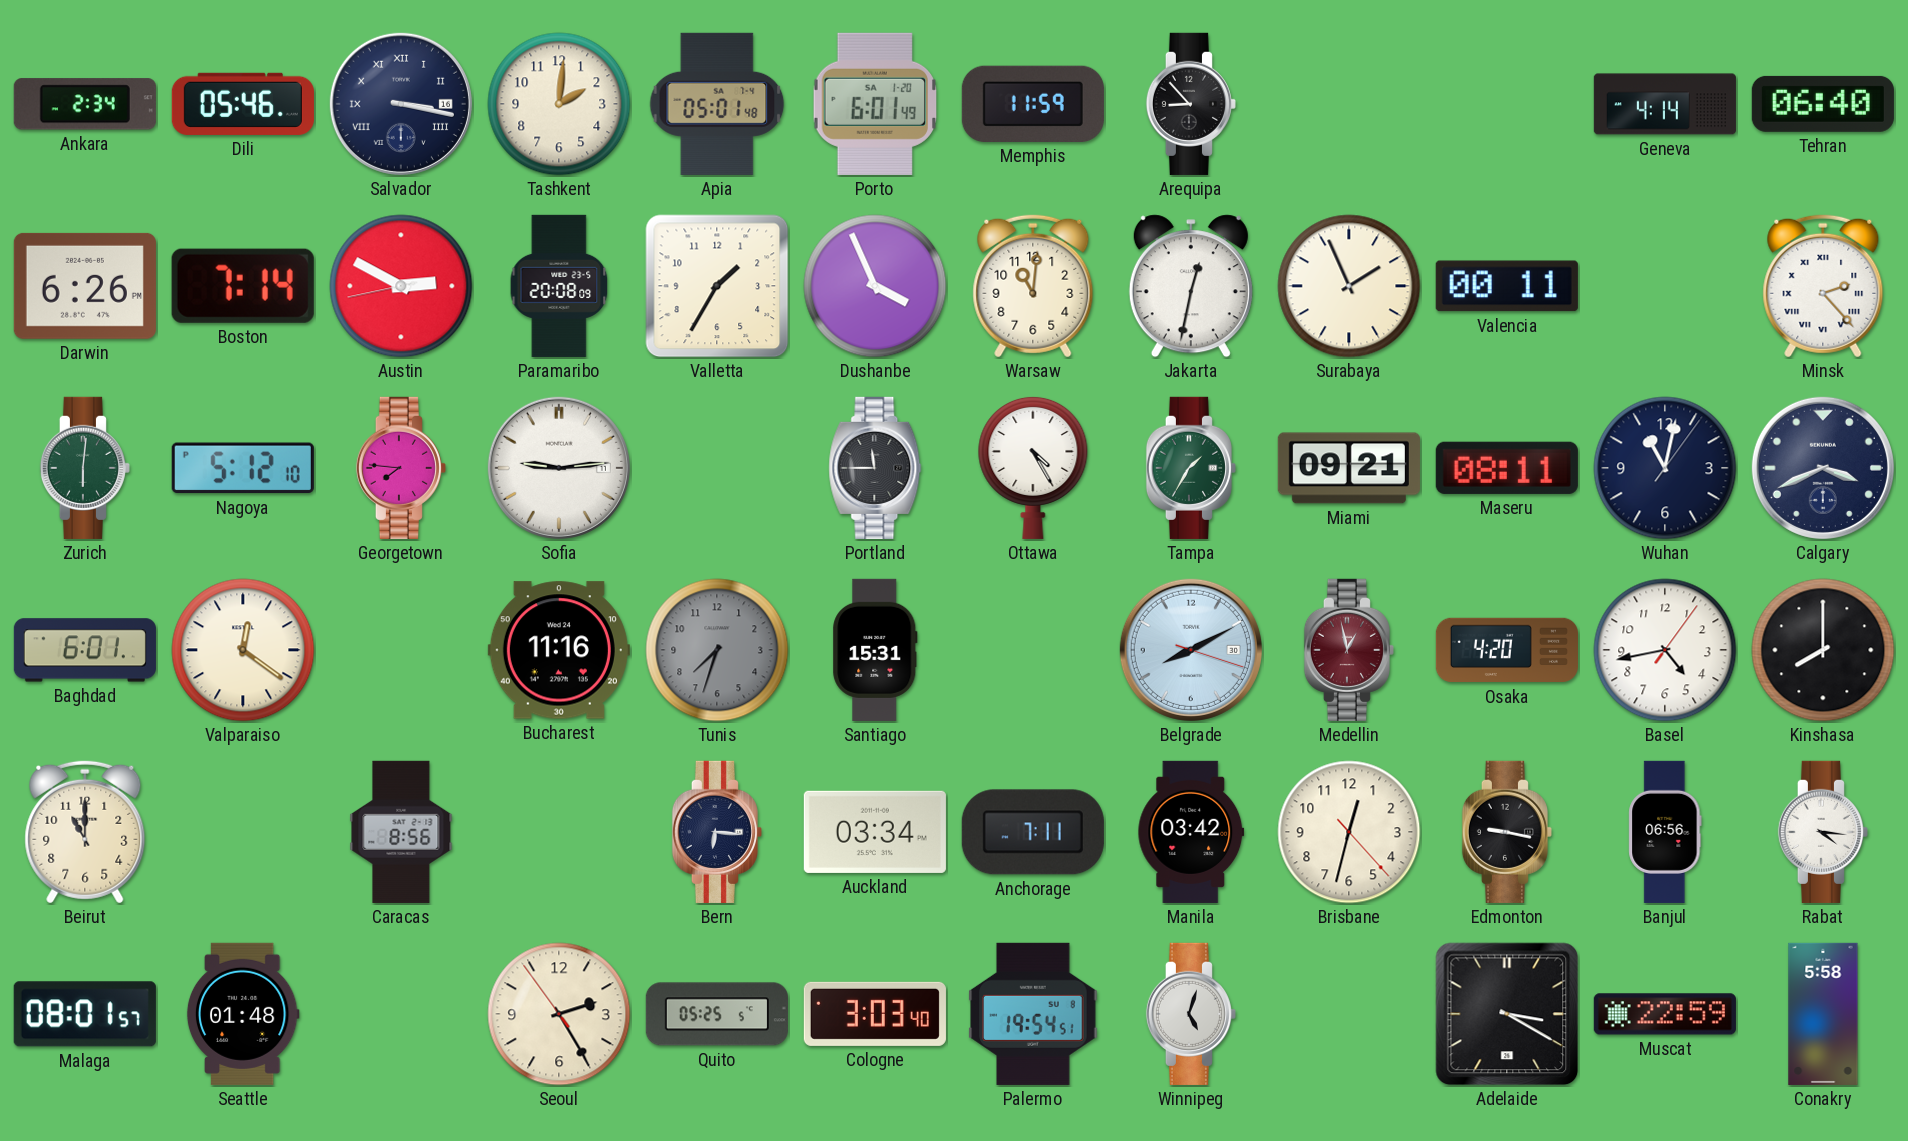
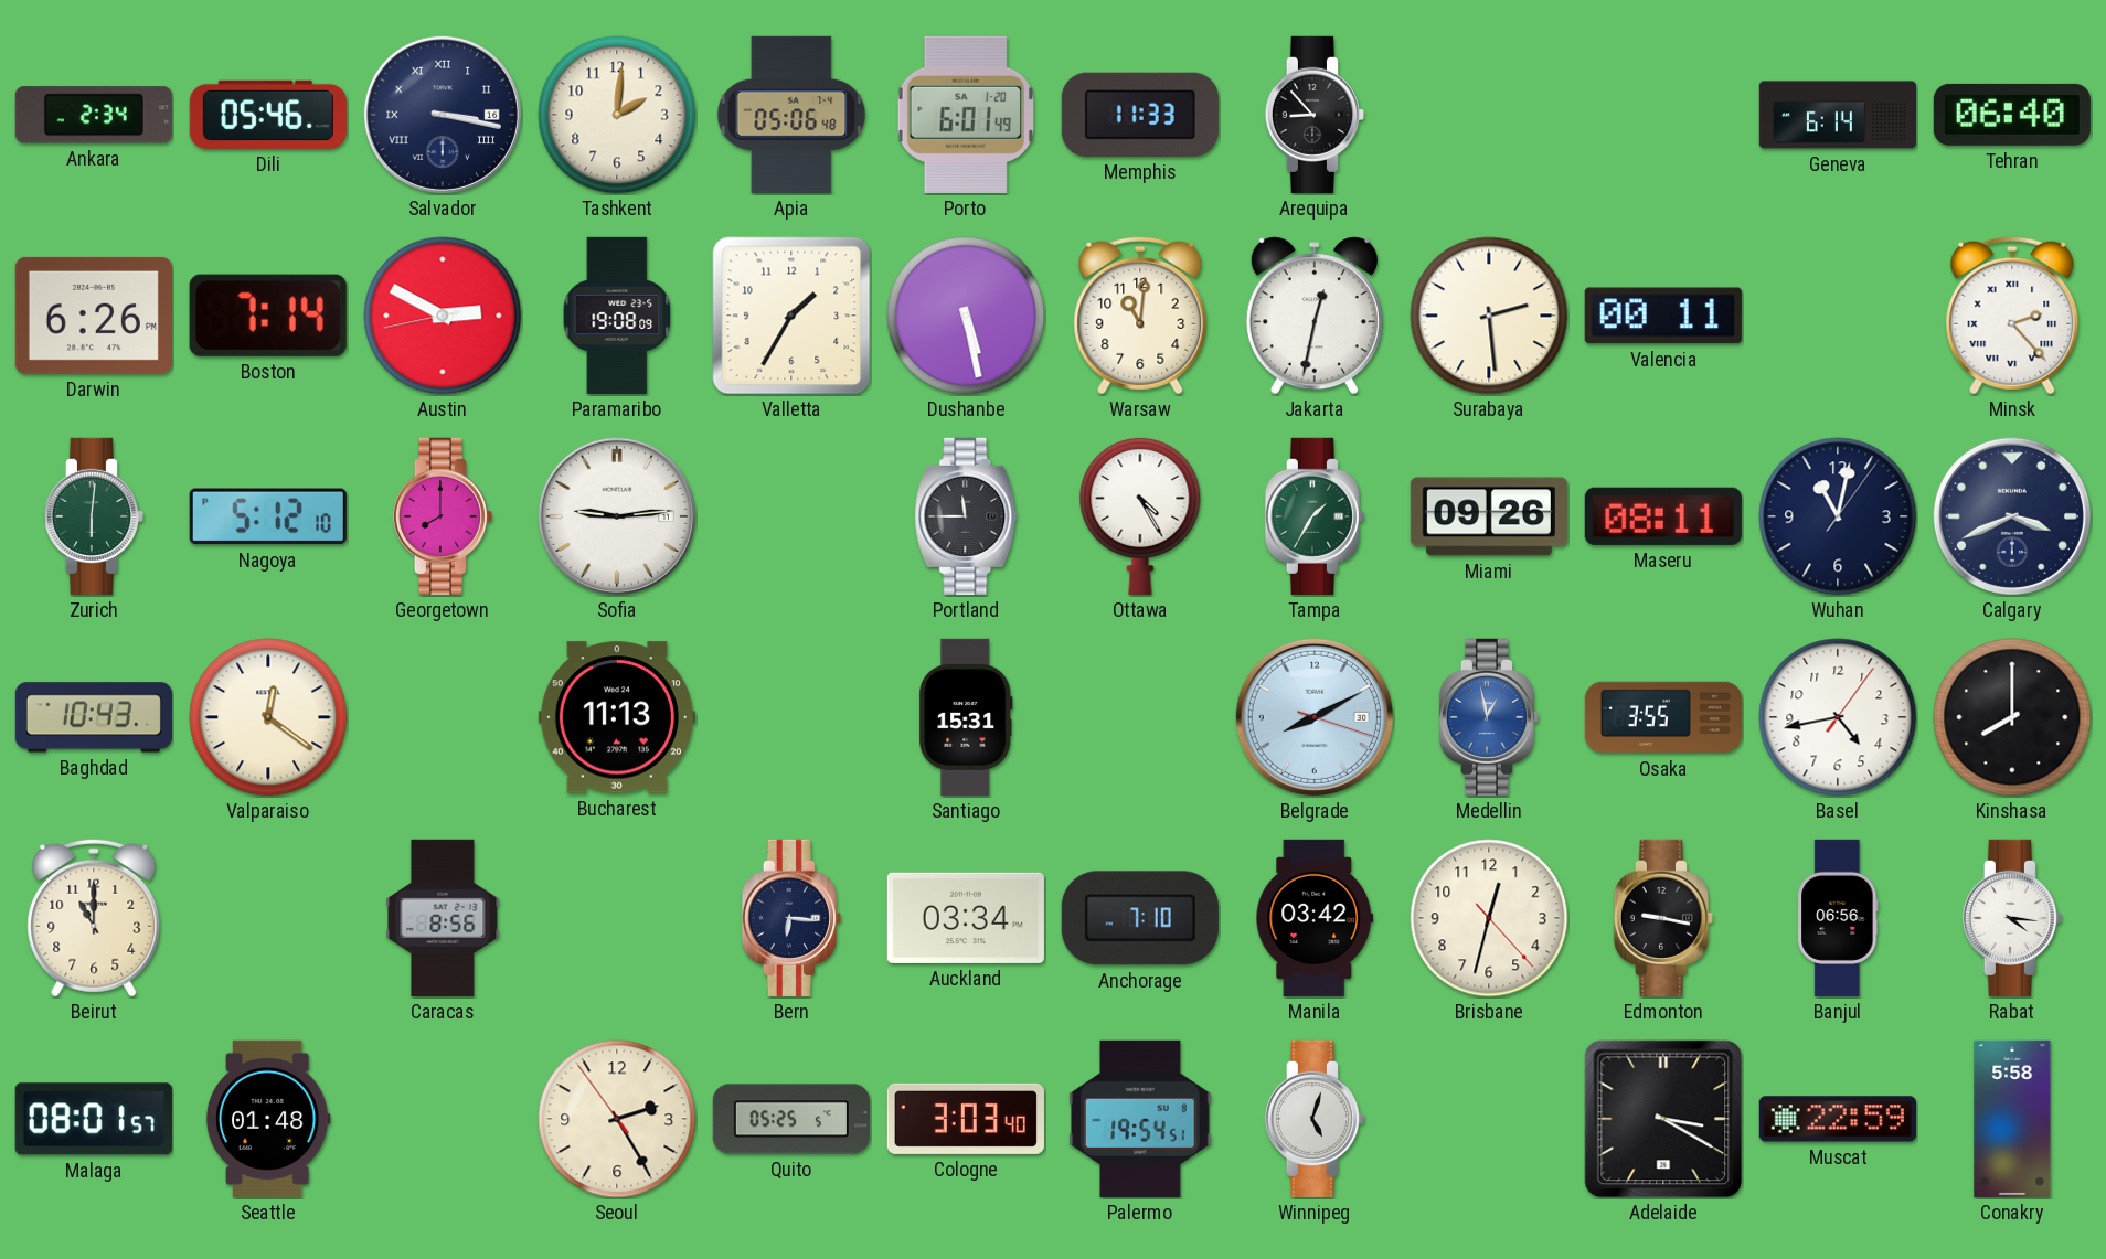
Apia: 05:01 -> 05:06
Memphis: 11:59 -> 11:33
Geneva: 4:14 -> 6:14
Paramaribo: 20:08 -> 19:08
Dushanbe: 3:56 -> 5:28
Surabaya: 1:56 -> 2:29
Georgetown: 7:46 -> 8:00
Miami: 09:21 -> 09:26
Baghdad: 6:01 -> 10:43
Bucharest: 11:16 -> 11:13
Tunis: 7:33 -> none
Medellin dial: burgundy -> blue
Osaka: 4:20 -> 3:55
Anchorage: 7:11 -> 7:10
